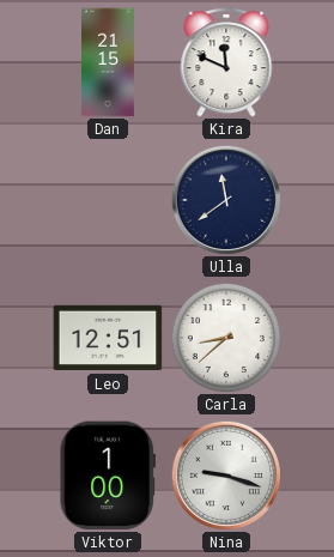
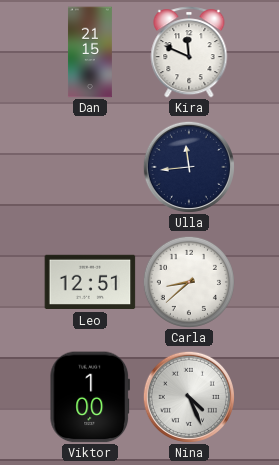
Ulla: 11:39 -> 11:44
Nina: 9:18 -> 4:26
